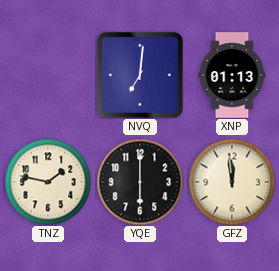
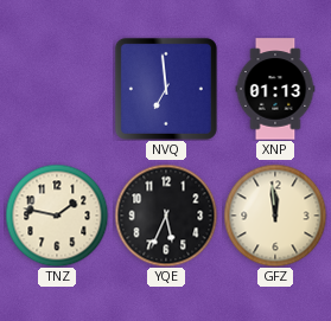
NVQ: 7:01 -> 6:59
YQE: 6:00 -> 5:34
